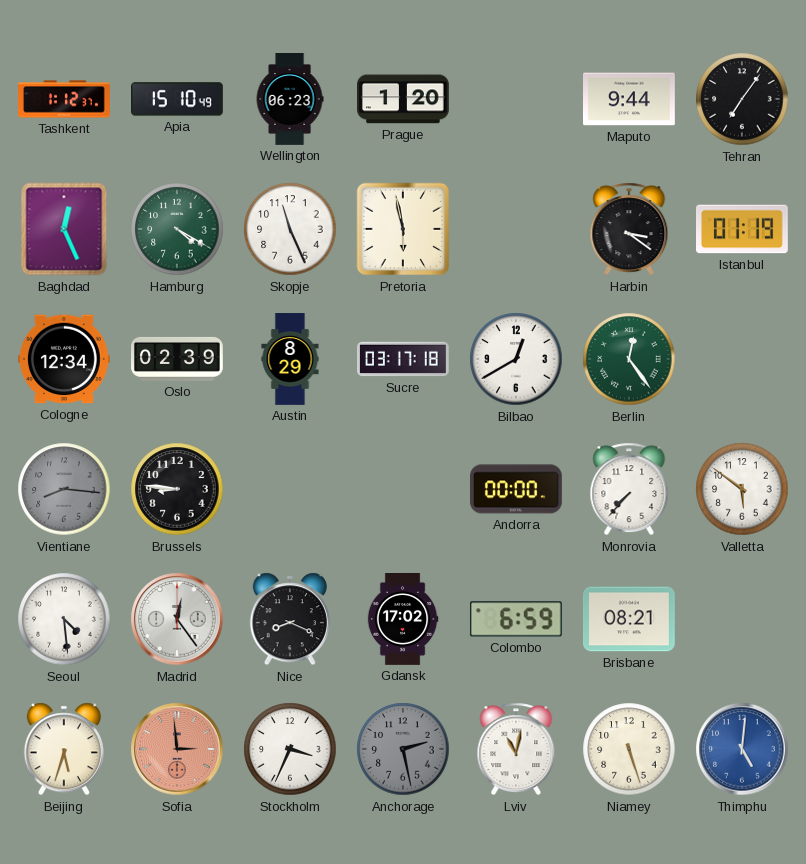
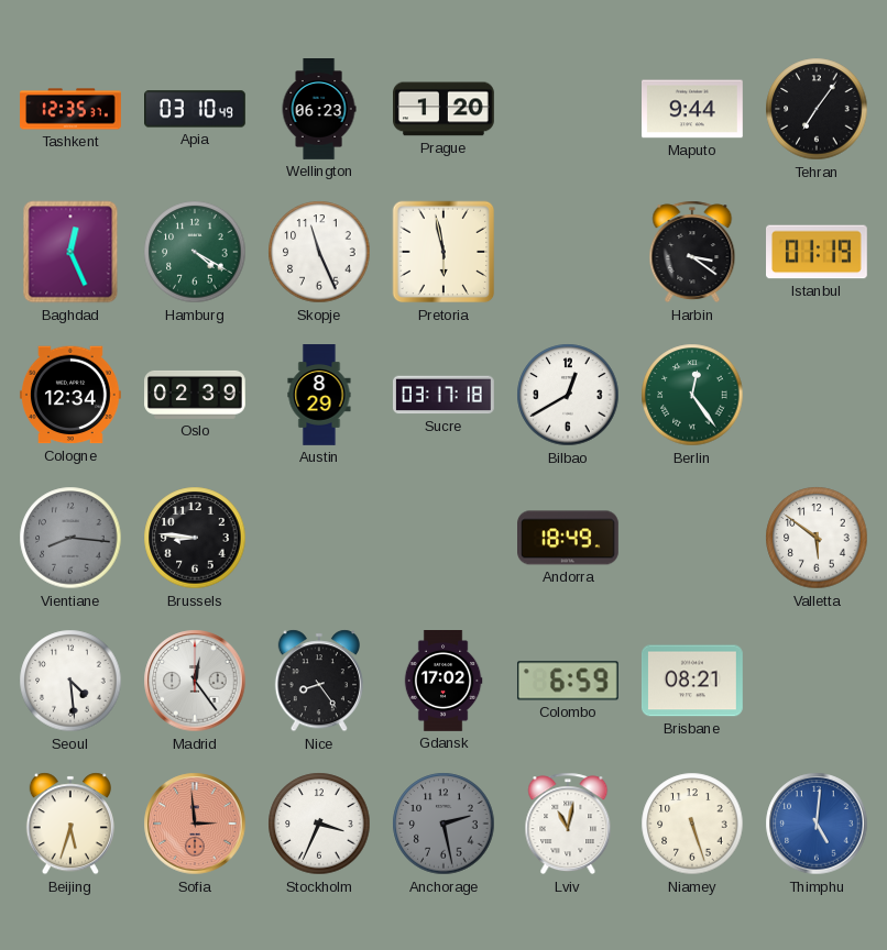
Tashkent: 1:12 -> 12:35
Apia: 15:10 -> 03:10
Andorra: 00:00 -> 18:49
Monrovia: 7:37 -> none
Nice: 8:19 -> 8:24
